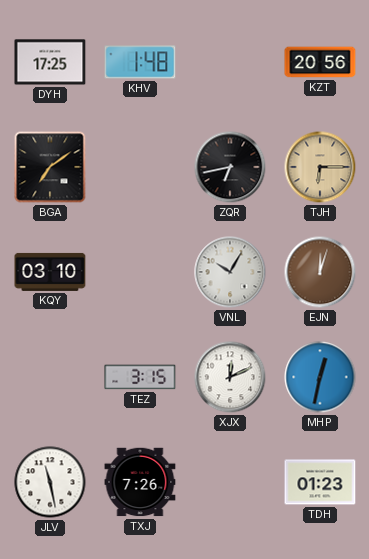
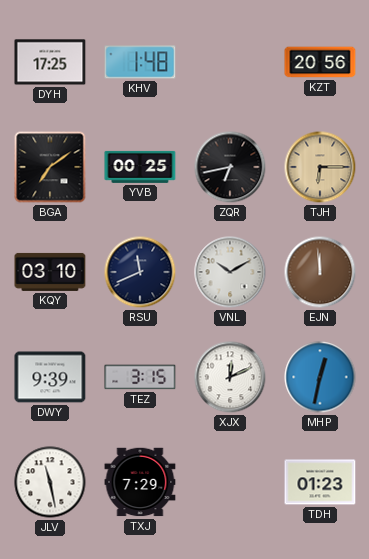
YVB: none -> 00:25
RSU: none -> 11:41
VNL: 10:05 -> 10:10
EJN: 12:03 -> 11:59
DWY: none -> 9:39
TXJ: 7:26 -> 7:29
